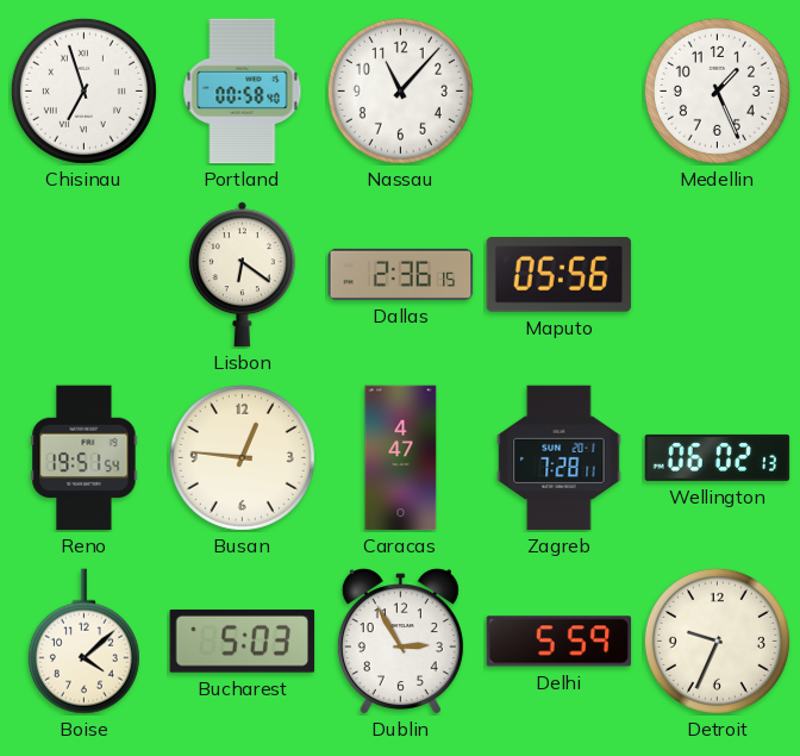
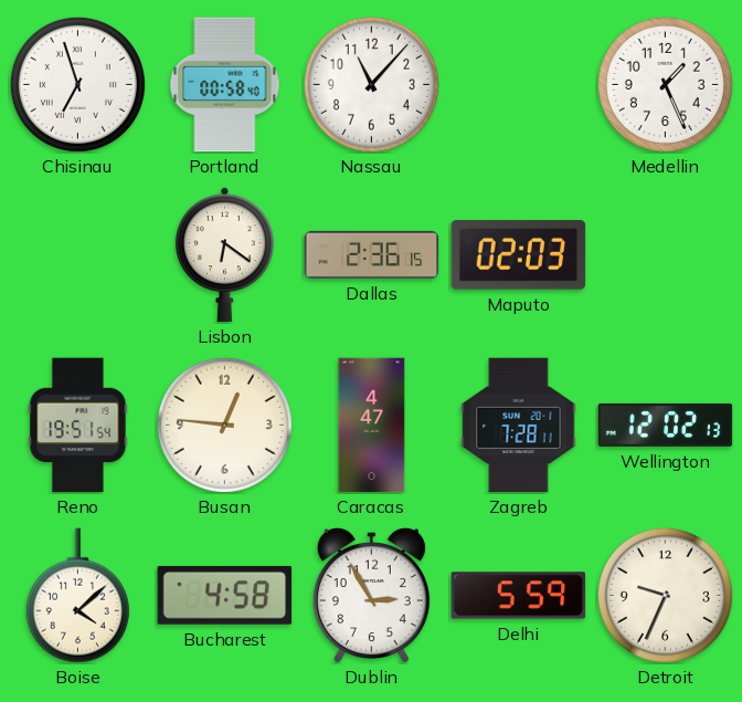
Maputo: 05:56 -> 02:03
Wellington: 06:02 -> 12:02
Bucharest: 5:03 -> 4:58
